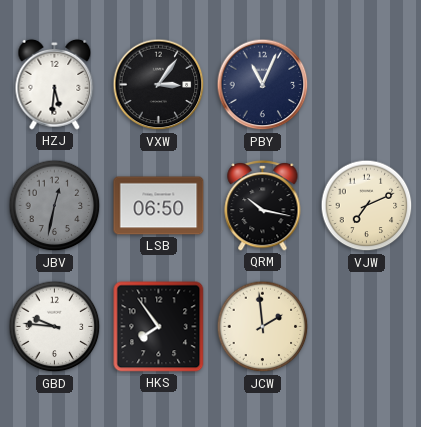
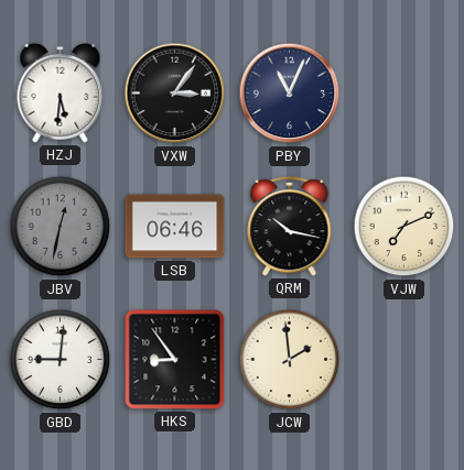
LSB: 06:50 -> 06:46
GBD: 9:46 -> 9:01
HKS: 7:54 -> 8:54
